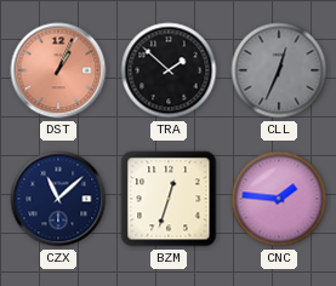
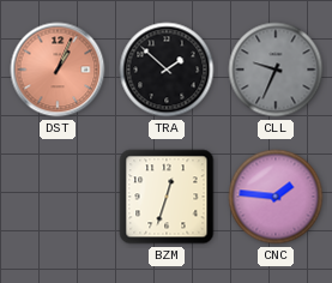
CLL: 12:34 -> 9:34
CZX: 11:08 -> none
